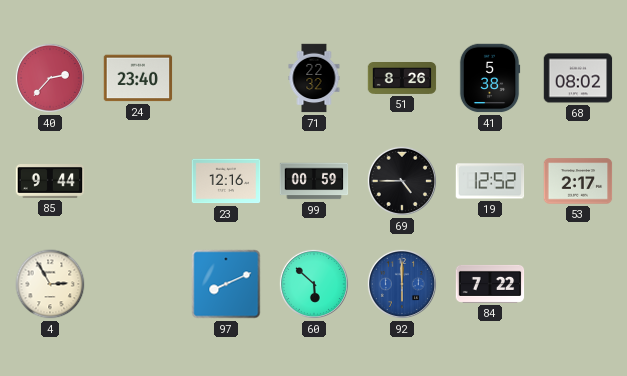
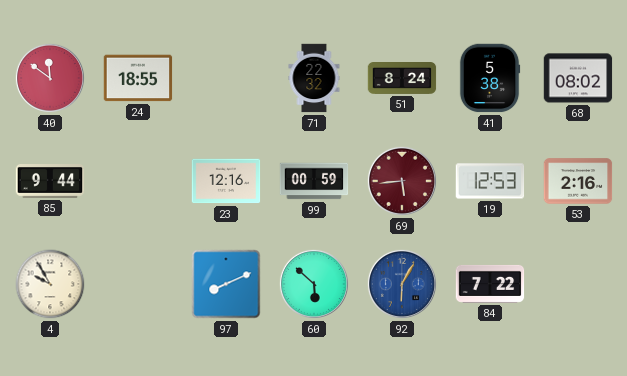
40: 2:37 -> 11:51
24: 23:40 -> 18:55
51: 8:26 -> 8:24
69: 4:45 -> 5:44
69 dial: black -> burgundy
19: 12:52 -> 12:53
53: 2:17 -> 2:16
4: 2:55 -> 9:55
92: 6:00 -> 6:05
